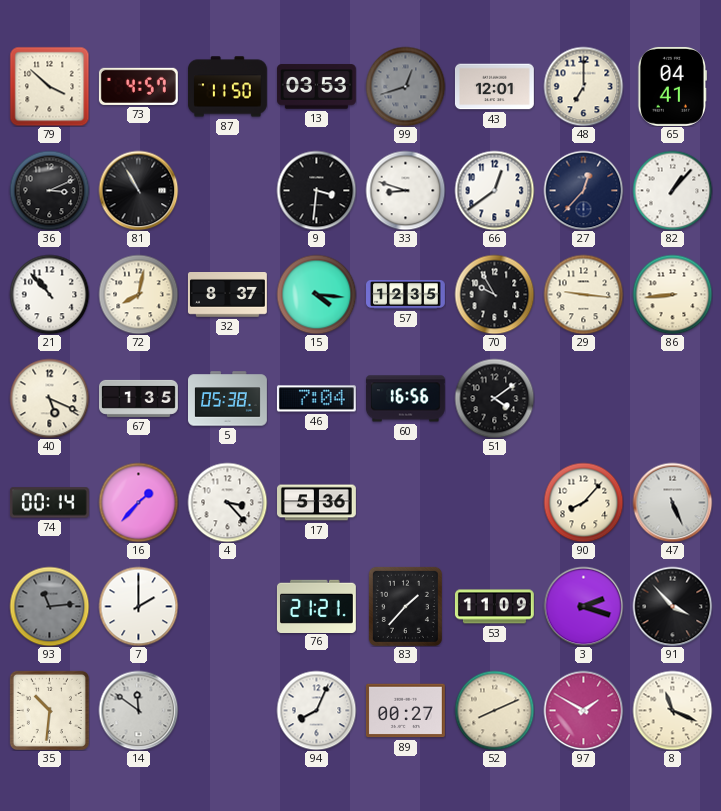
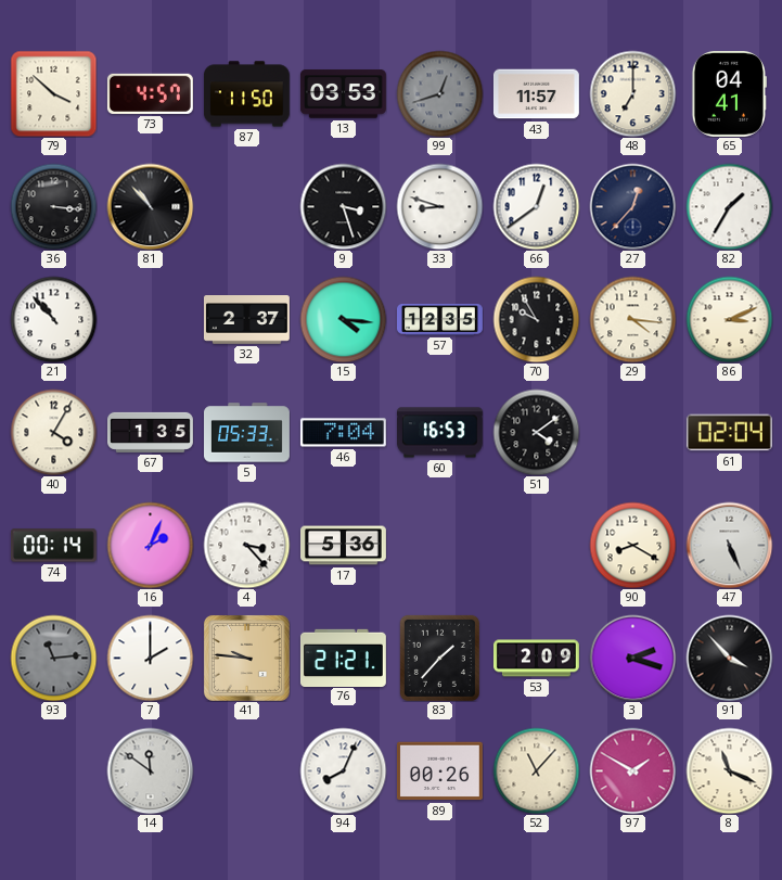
43: 12:01 -> 11:57
36: 3:11 -> 3:16
81: 10:55 -> 10:53
9: 3:31 -> 3:27
82: 1:07 -> 1:35
72: 8:02 -> none
32: 8:37 -> 2:37
29: 9:16 -> 4:16
86: 8:44 -> 3:11
40: 5:19 -> 4:05
5: 05:38 -> 05:33
60: 16:56 -> 16:53
61: none -> 02:04
16: 1:37 -> 2:04
90: 8:07 -> 8:20
41: none -> 9:46
53: 11:09 -> 2:09
35: 10:31 -> none
89: 00:27 -> 00:26
52: 8:11 -> 11:07
